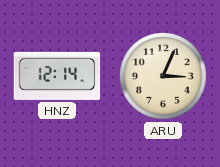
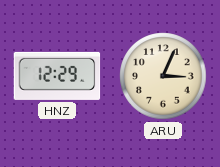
HNZ: 12:14 -> 12:29
